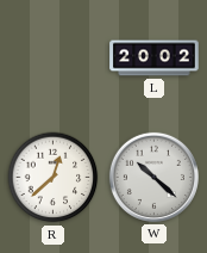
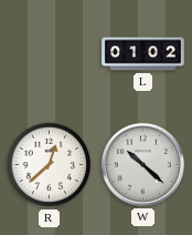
L: 20:02 -> 01:02
